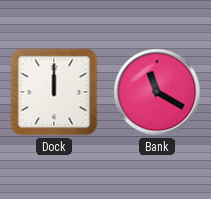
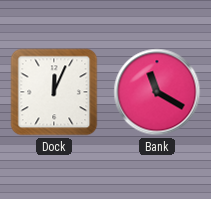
Dock: 12:00 -> 12:04
